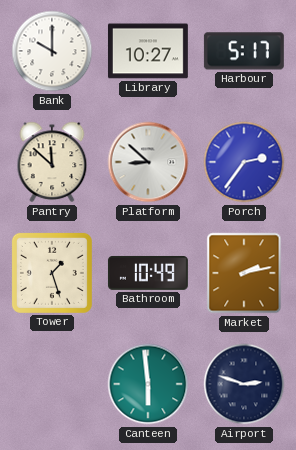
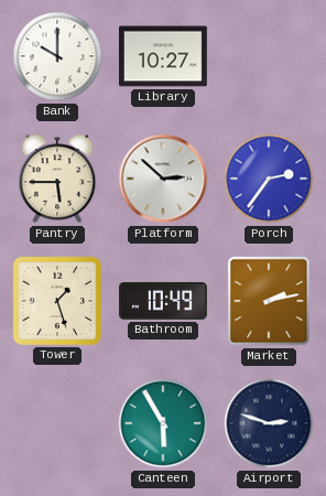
Harbour: 5:17 -> none
Pantry: 11:52 -> 5:45
Platform: 8:52 -> 2:52
Canteen: 5:59 -> 5:55
